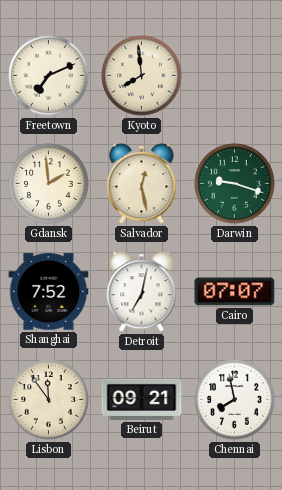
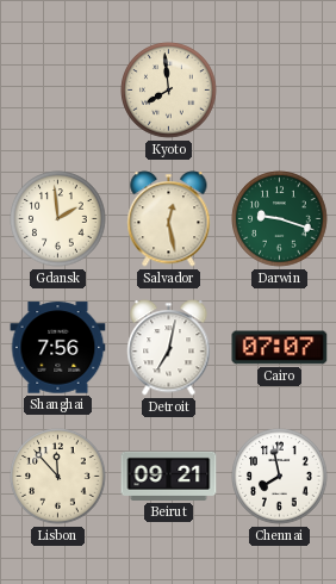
Freetown: 7:11 -> none
Shanghai: 7:52 -> 7:56
Lisbon: 11:54 -> 11:53
